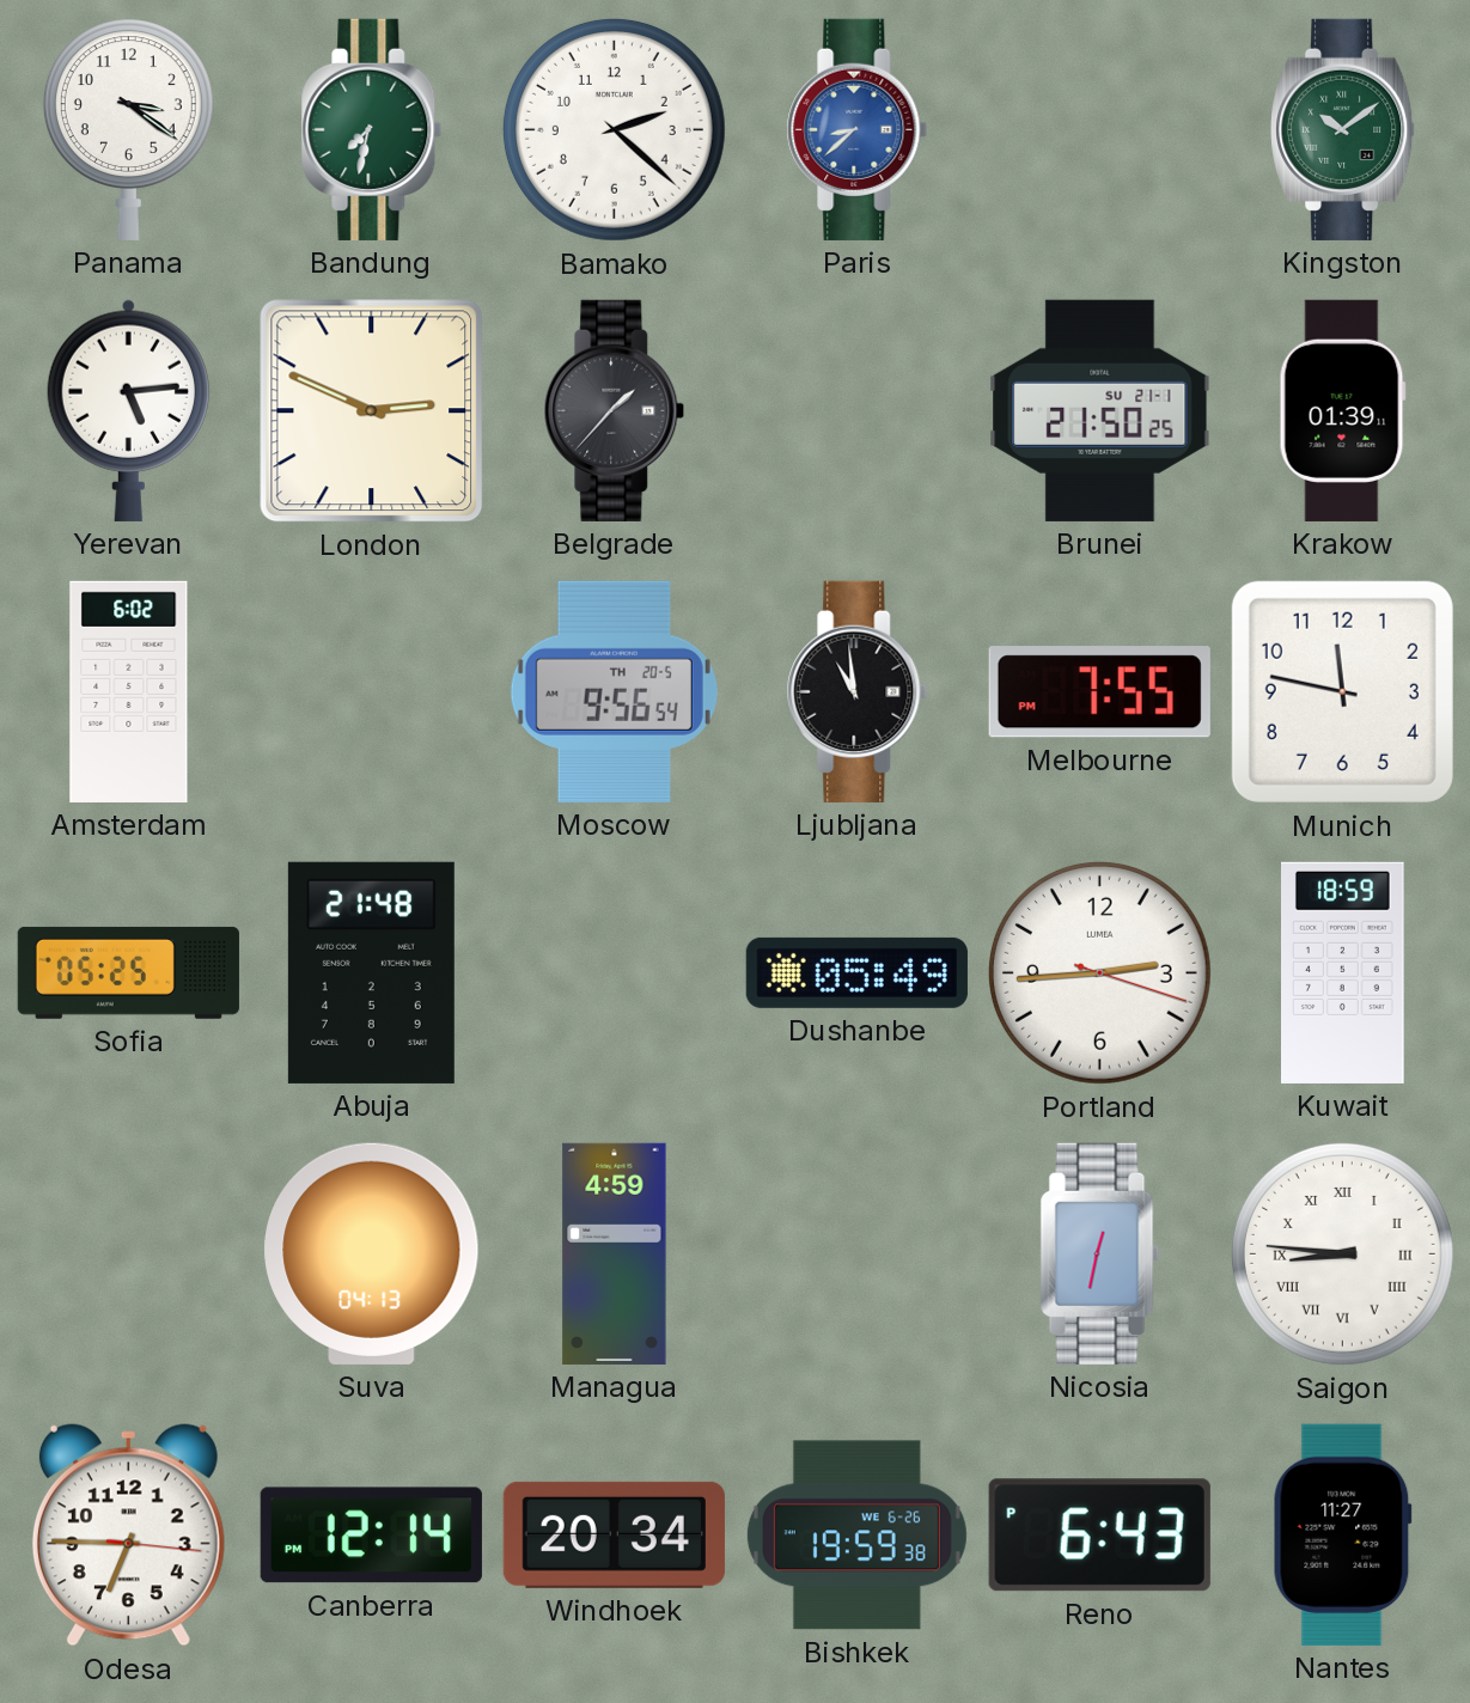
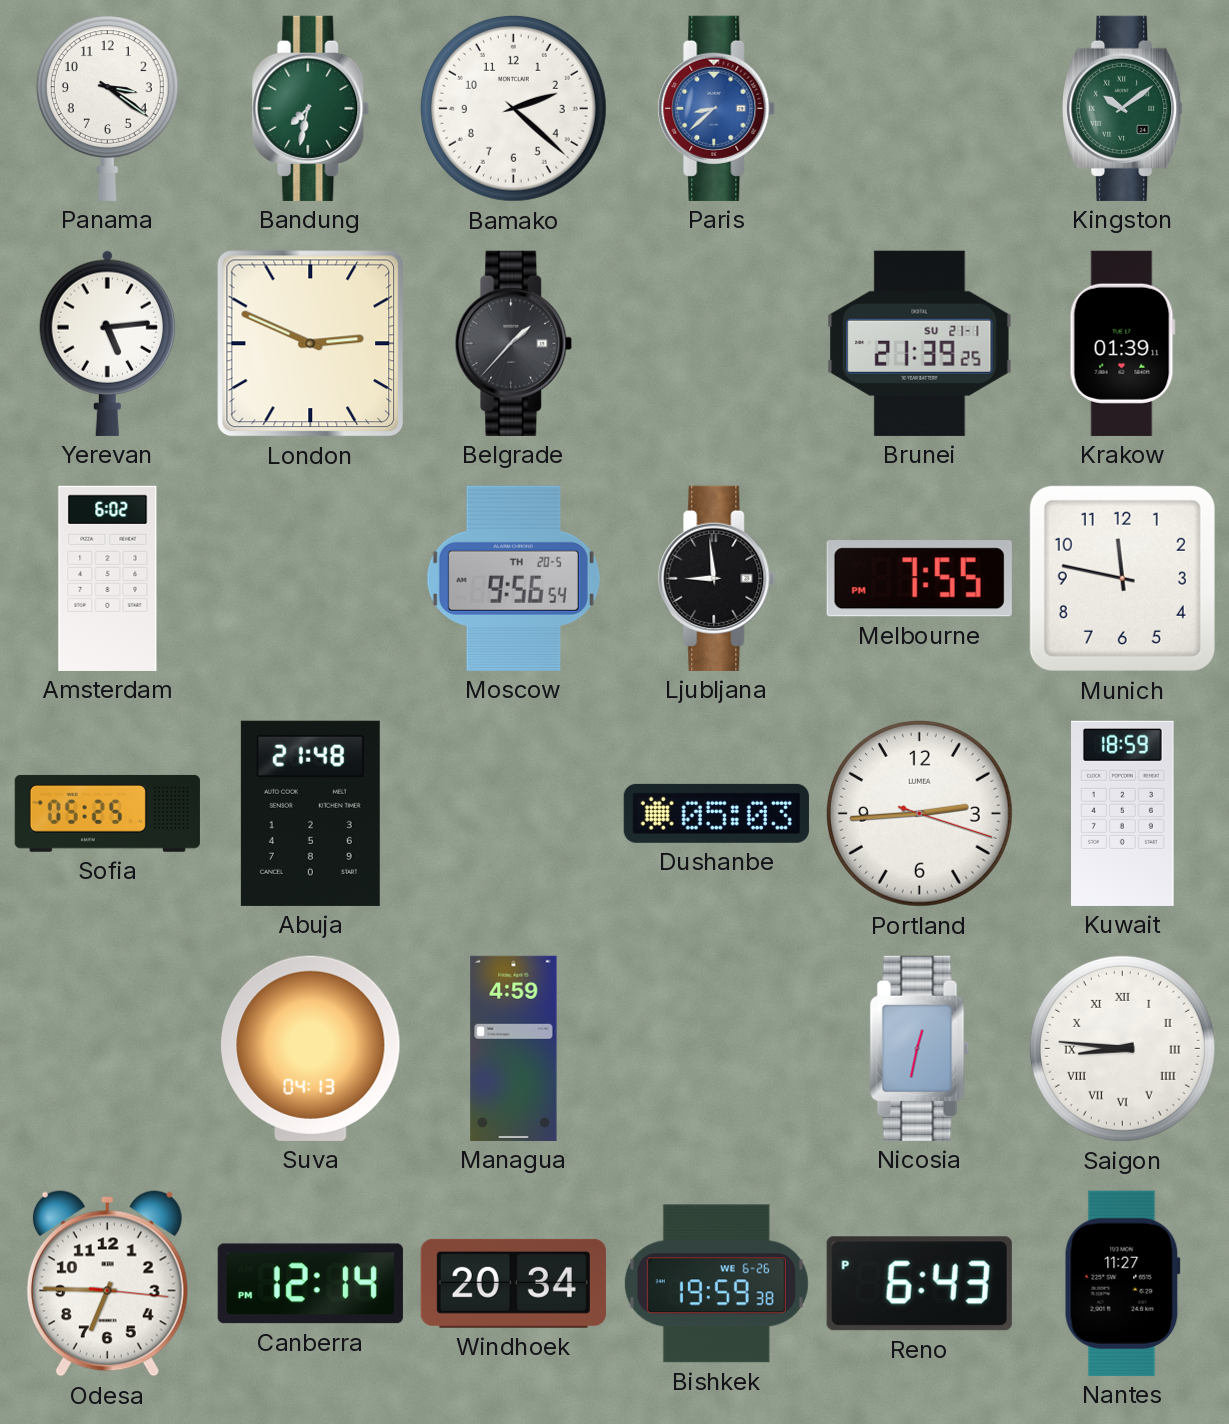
Brunei: 21:50 -> 21:39
Ljubljana: 10:59 -> 8:59
Dushanbe: 05:49 -> 05:03
